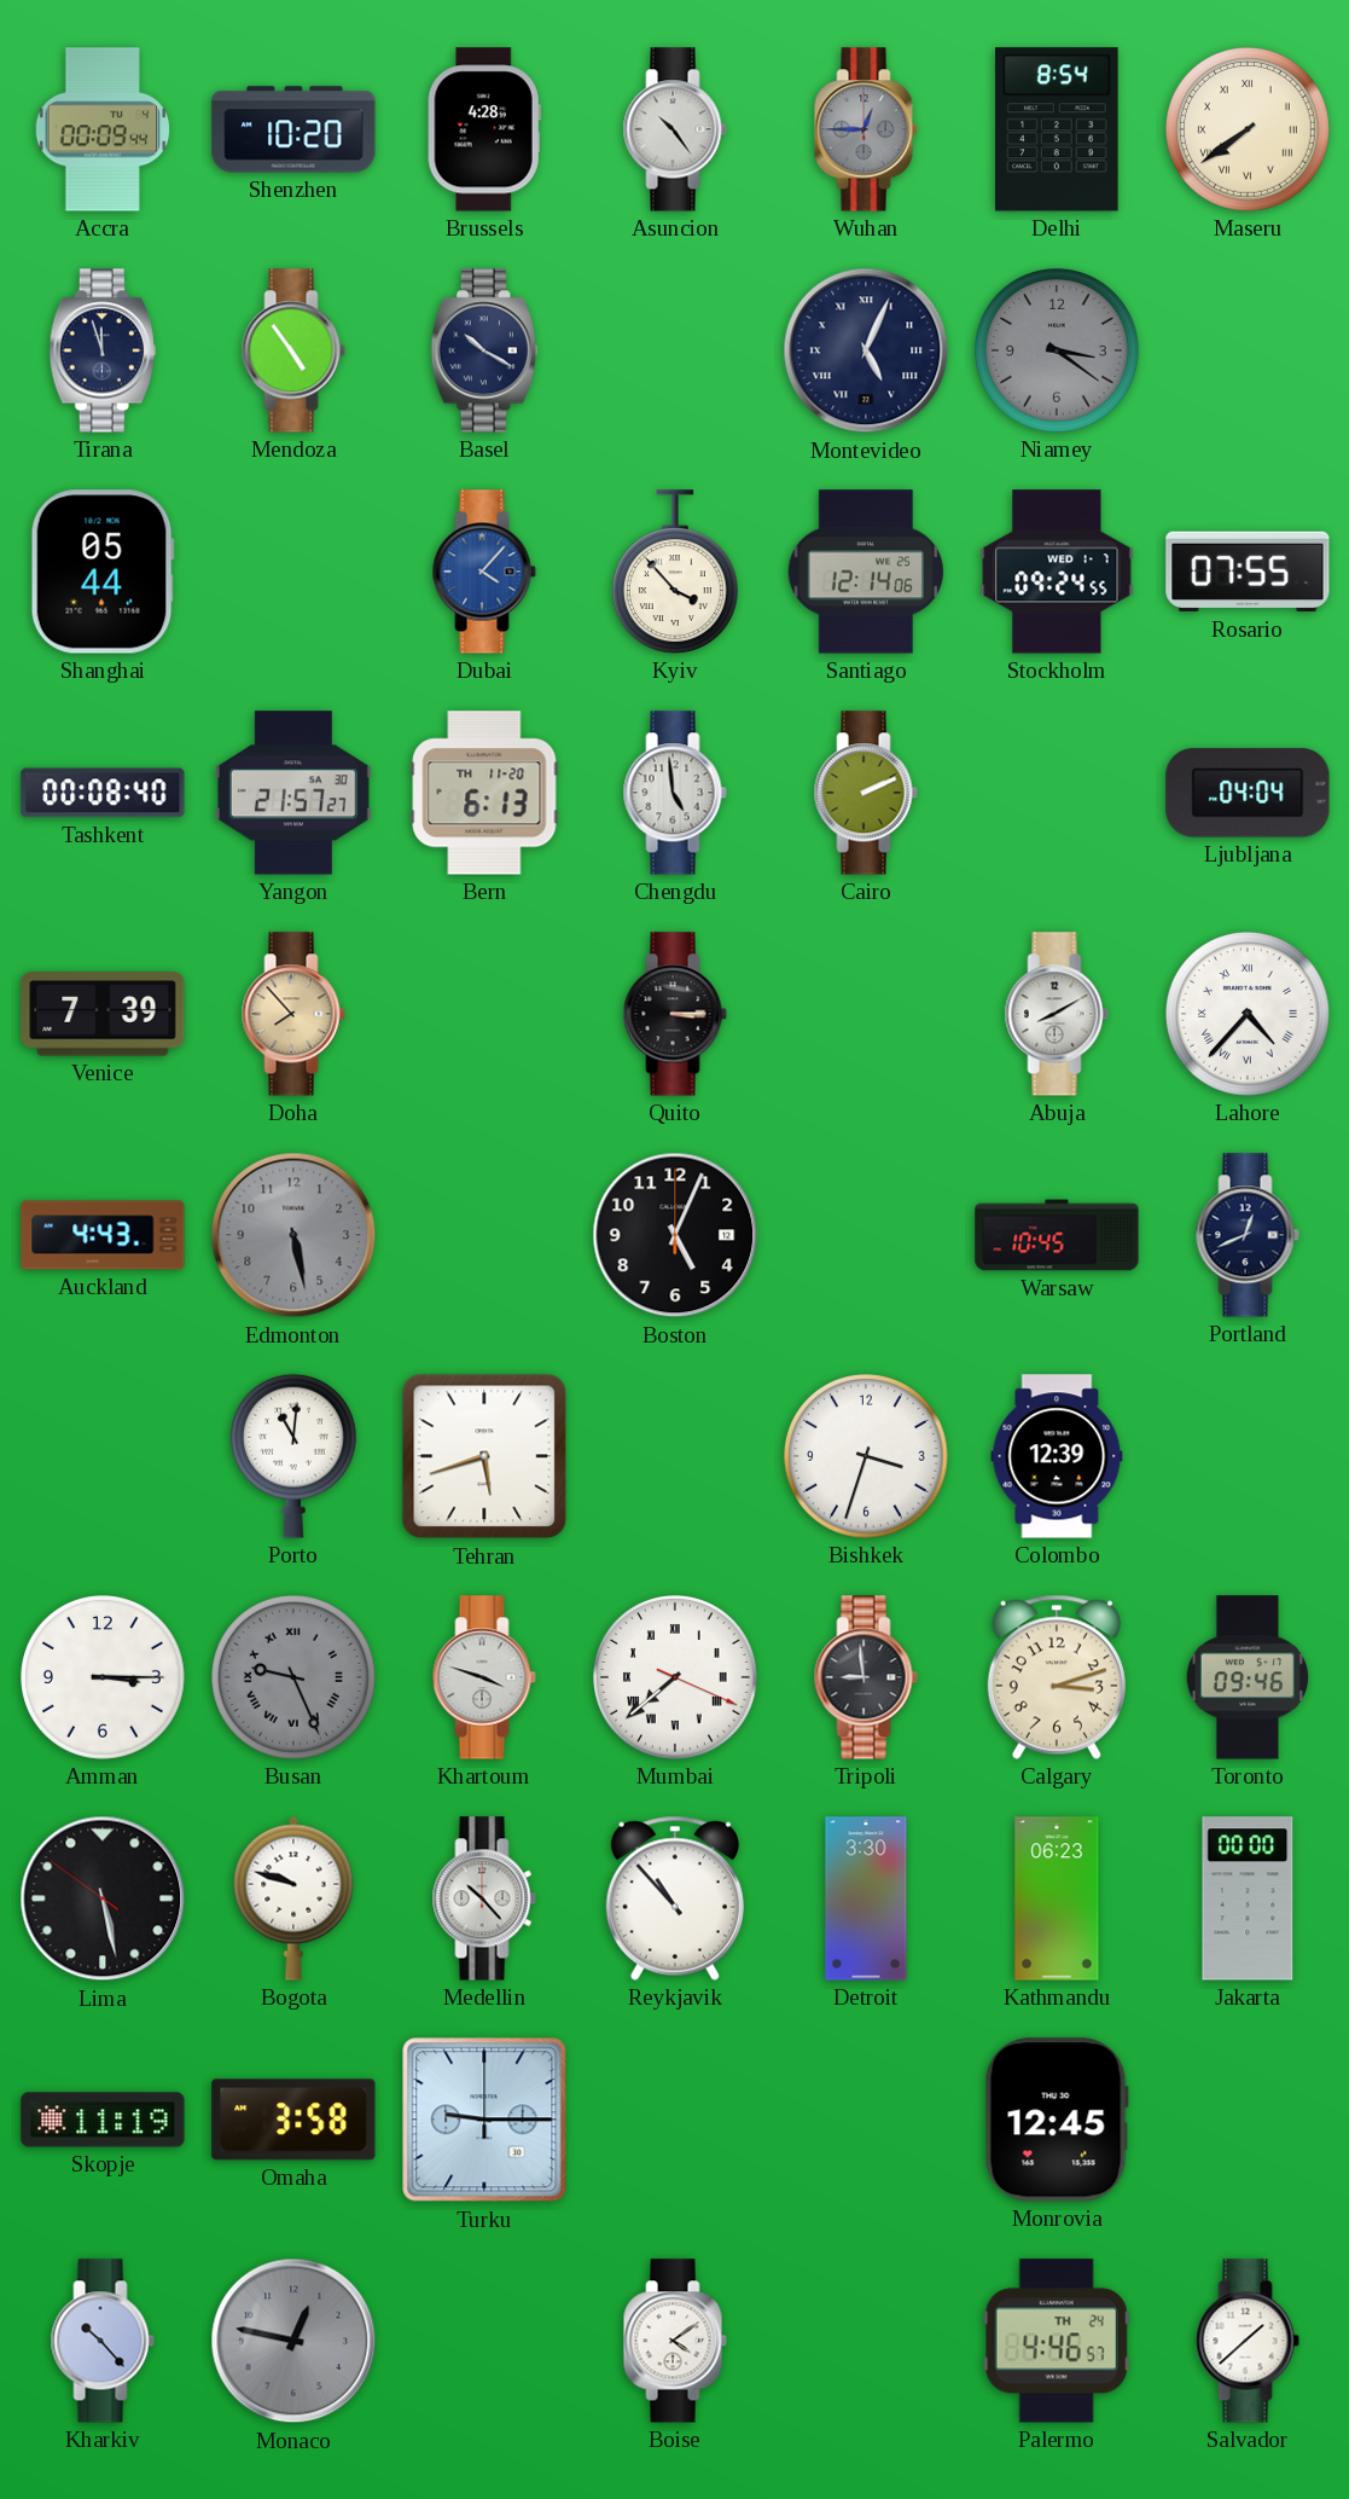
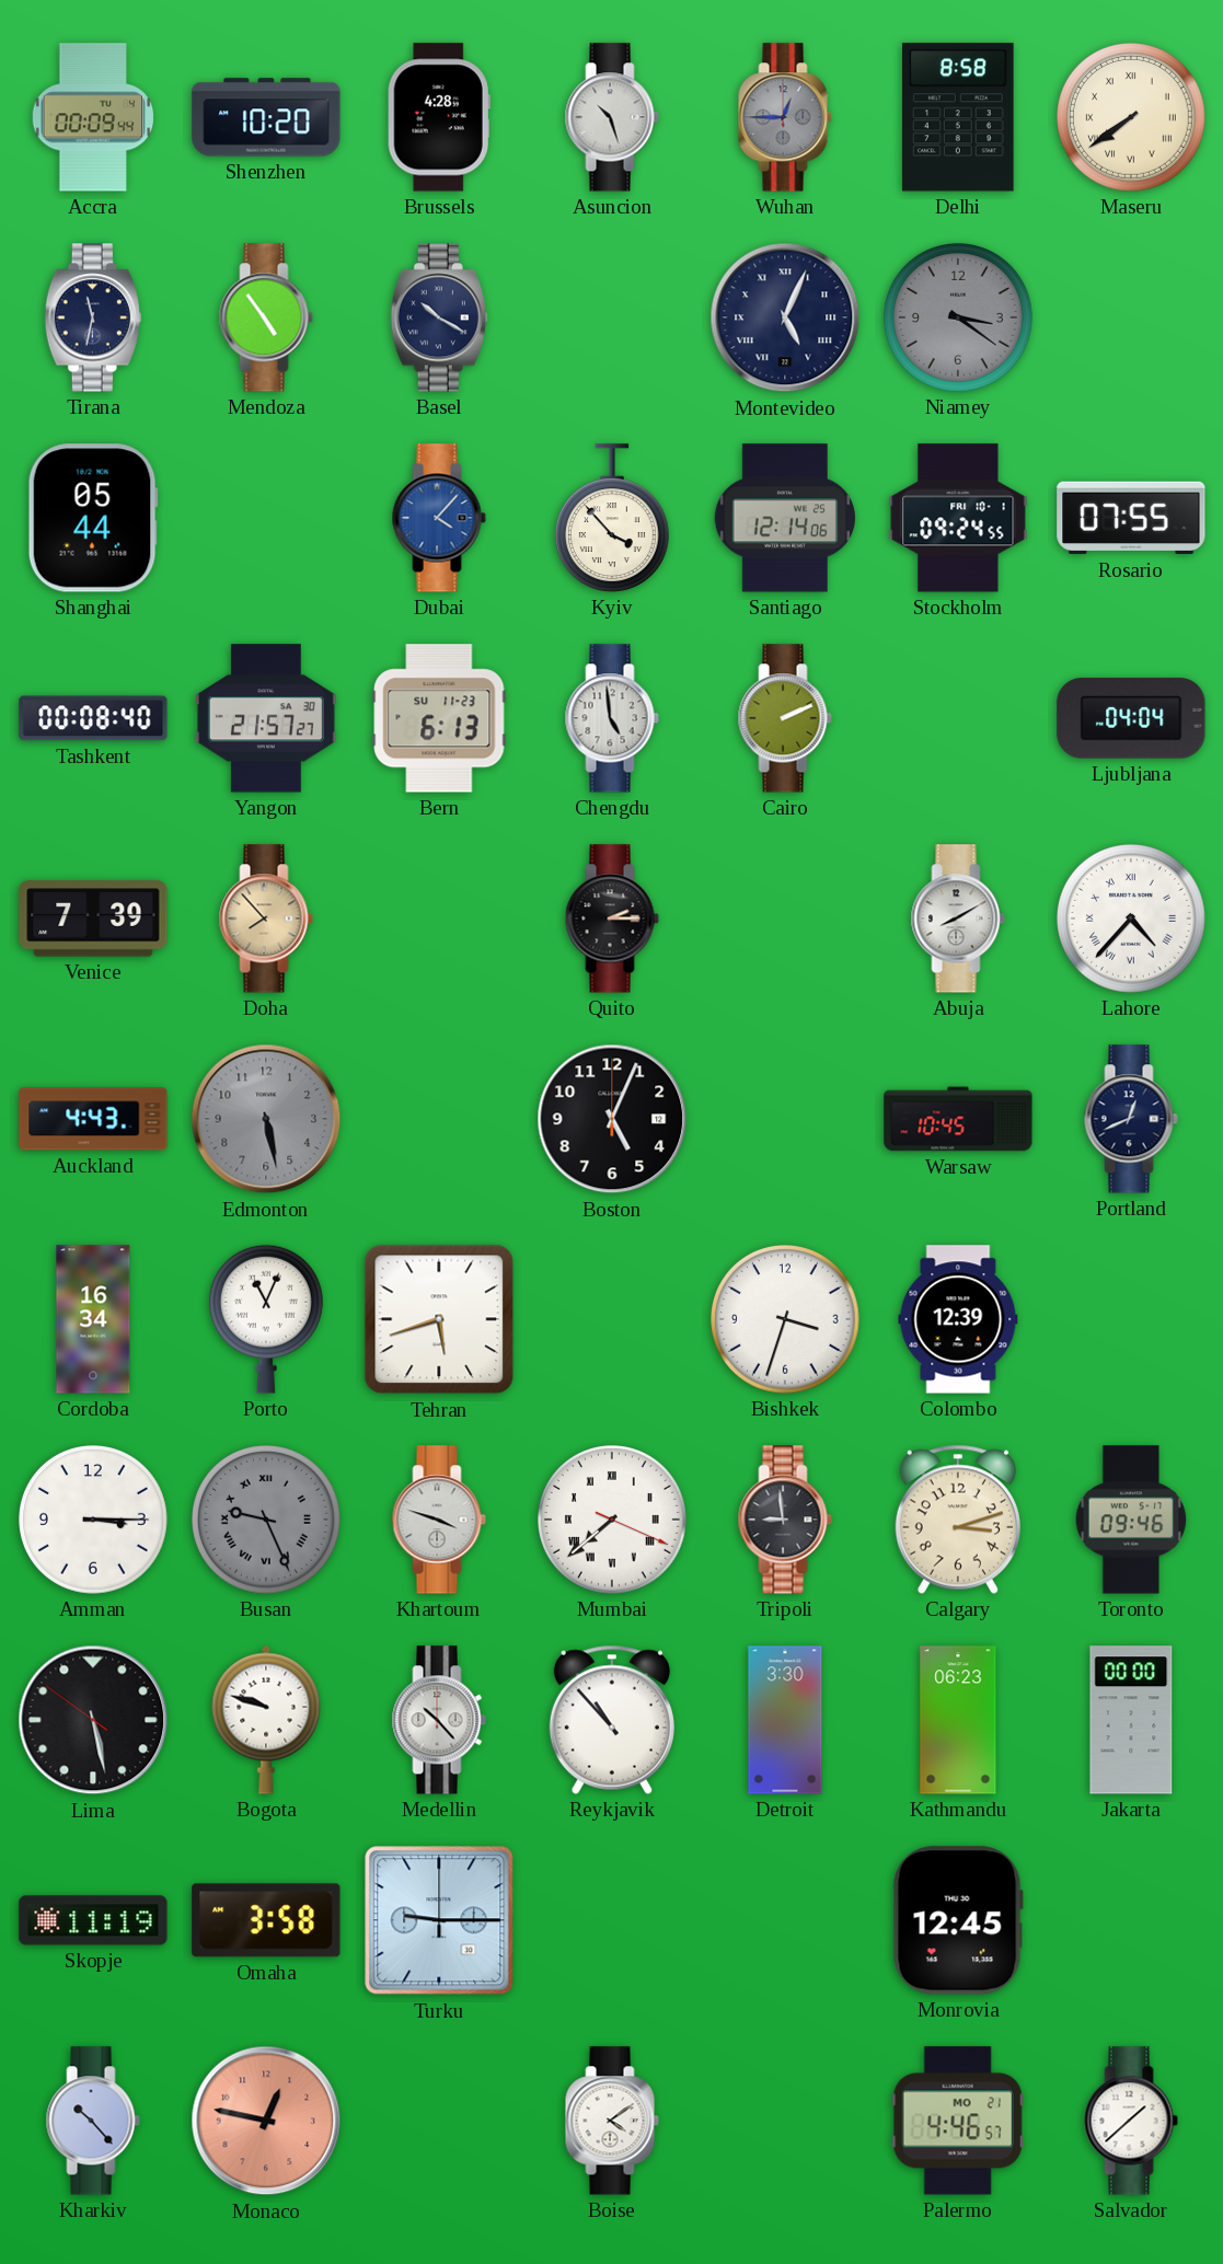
Asuncion: 10:24 -> 10:27
Delhi: 8:54 -> 8:58
Tirana: 11:57 -> 11:32
Stockholm date: WED 1-7 -> FRI 10-1
Bern date: TH 11-20 -> SU 11-23
Quito: 3:15 -> 2:15
Cordoba: none -> 16:34
Porto: 11:01 -> 11:04
Monaco dial: grey -> salmon
Palermo date: TH 24 -> MO 21
